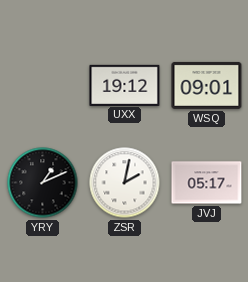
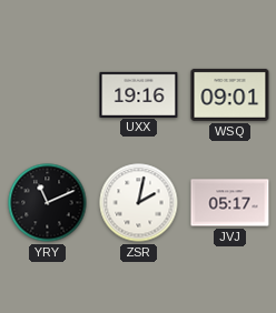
UXX: 19:12 -> 19:16
YRY: 1:11 -> 11:11
